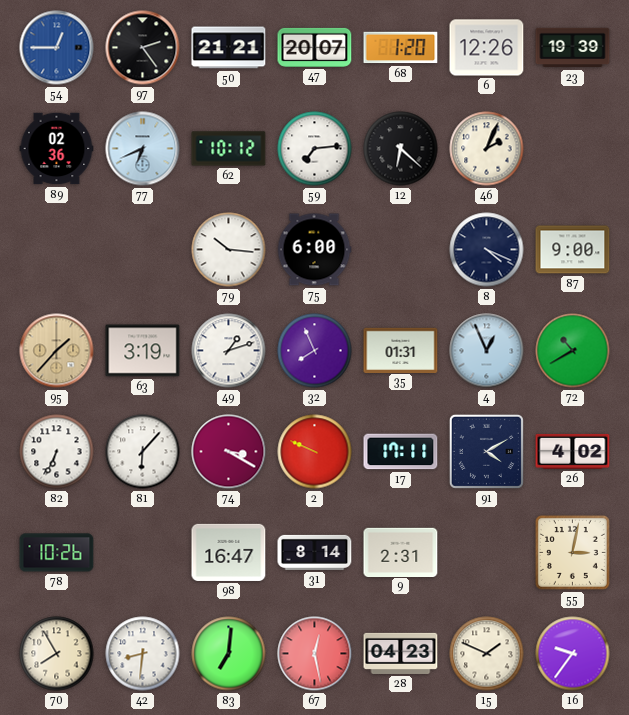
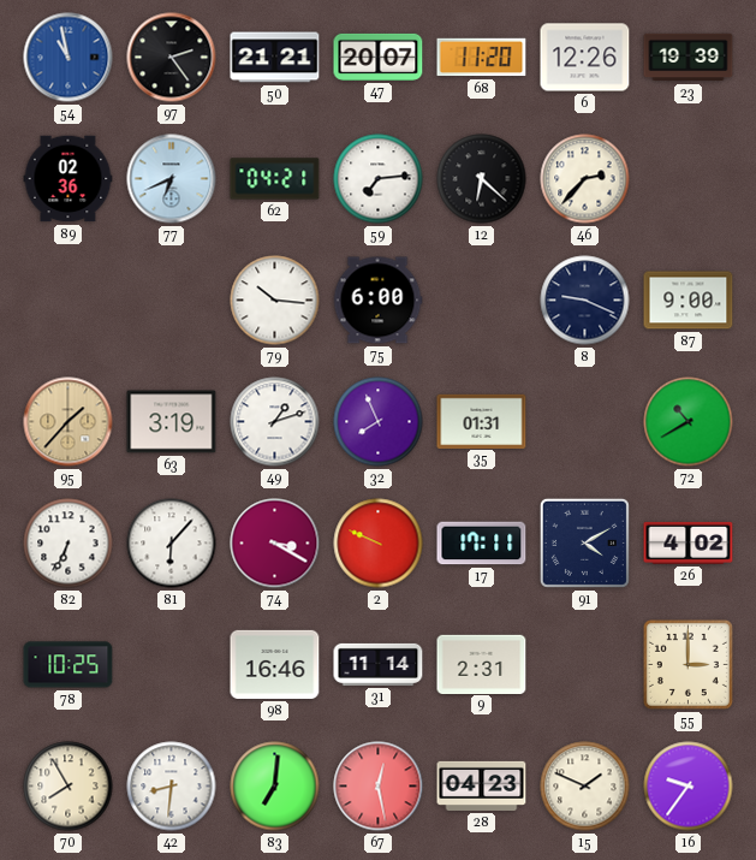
54: 12:45 -> 10:58
68: 1:20 -> 11:20
62: 10:12 -> 04:21
46: 2:04 -> 2:37
8: 4:19 -> 9:19
4: 12:56 -> none
78: 10:26 -> 10:25
98: 16:47 -> 16:46
31: 8:14 -> 11:14
55: 3:02 -> 3:00
